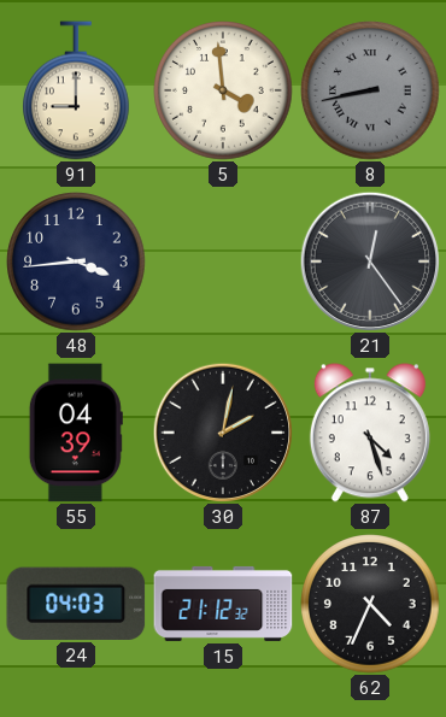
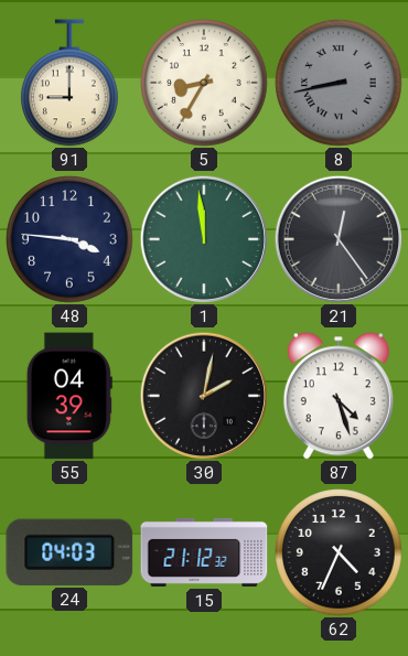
5: 3:59 -> 8:35
48: 3:44 -> 3:46
1: none -> 11:59
